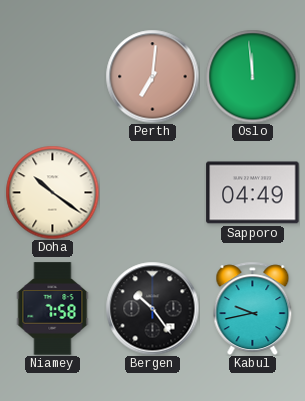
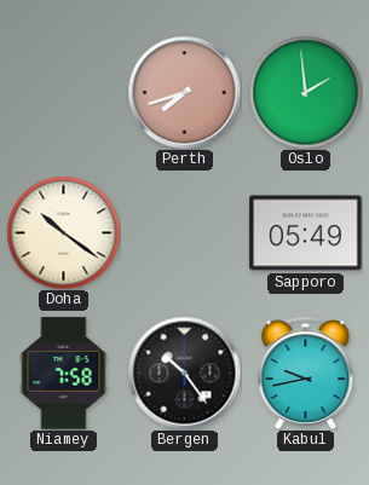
Perth: 7:01 -> 7:42
Oslo: 11:59 -> 1:59
Sapporo: 04:49 -> 05:49
